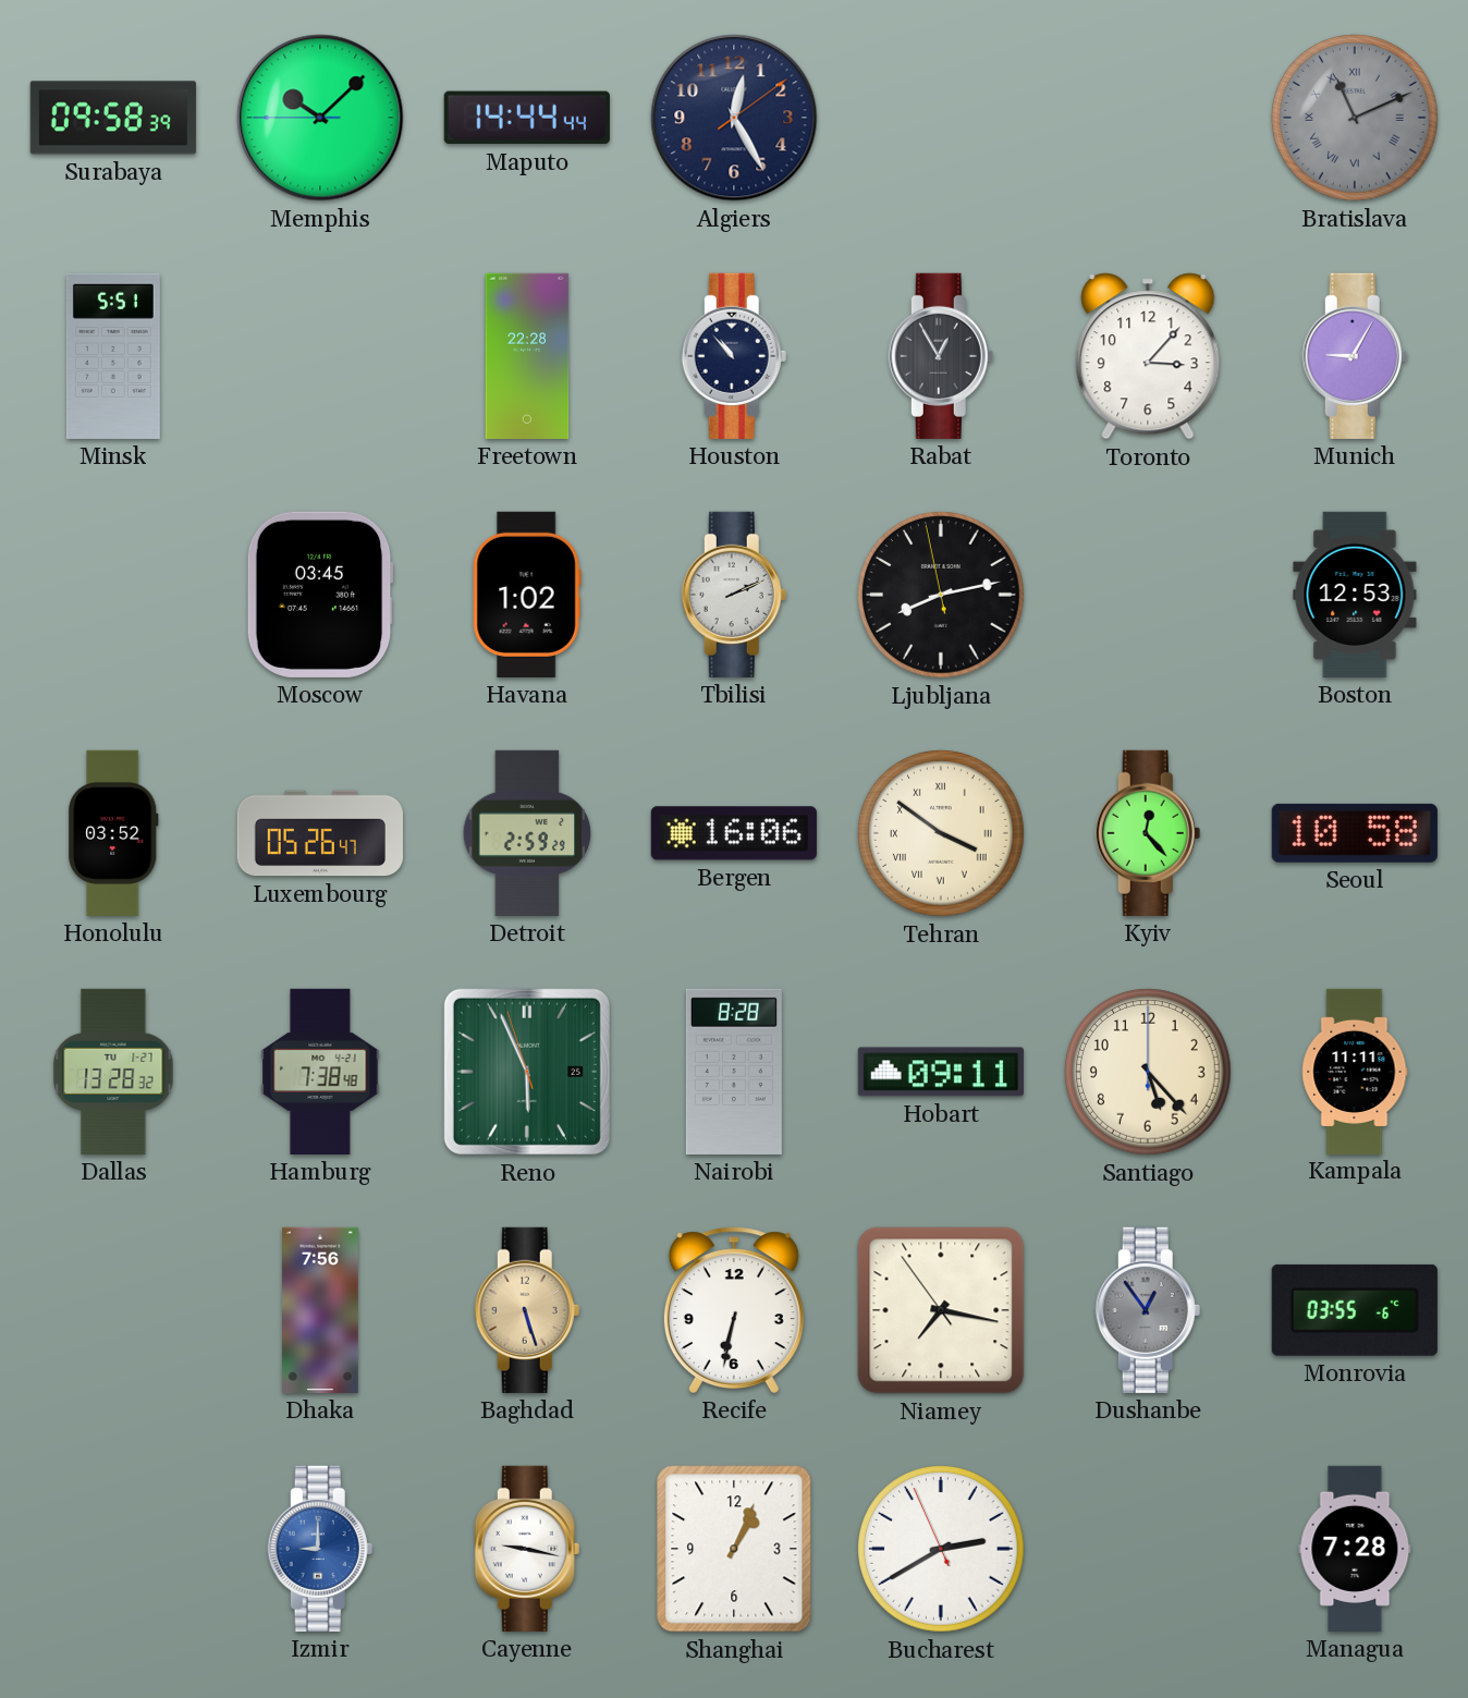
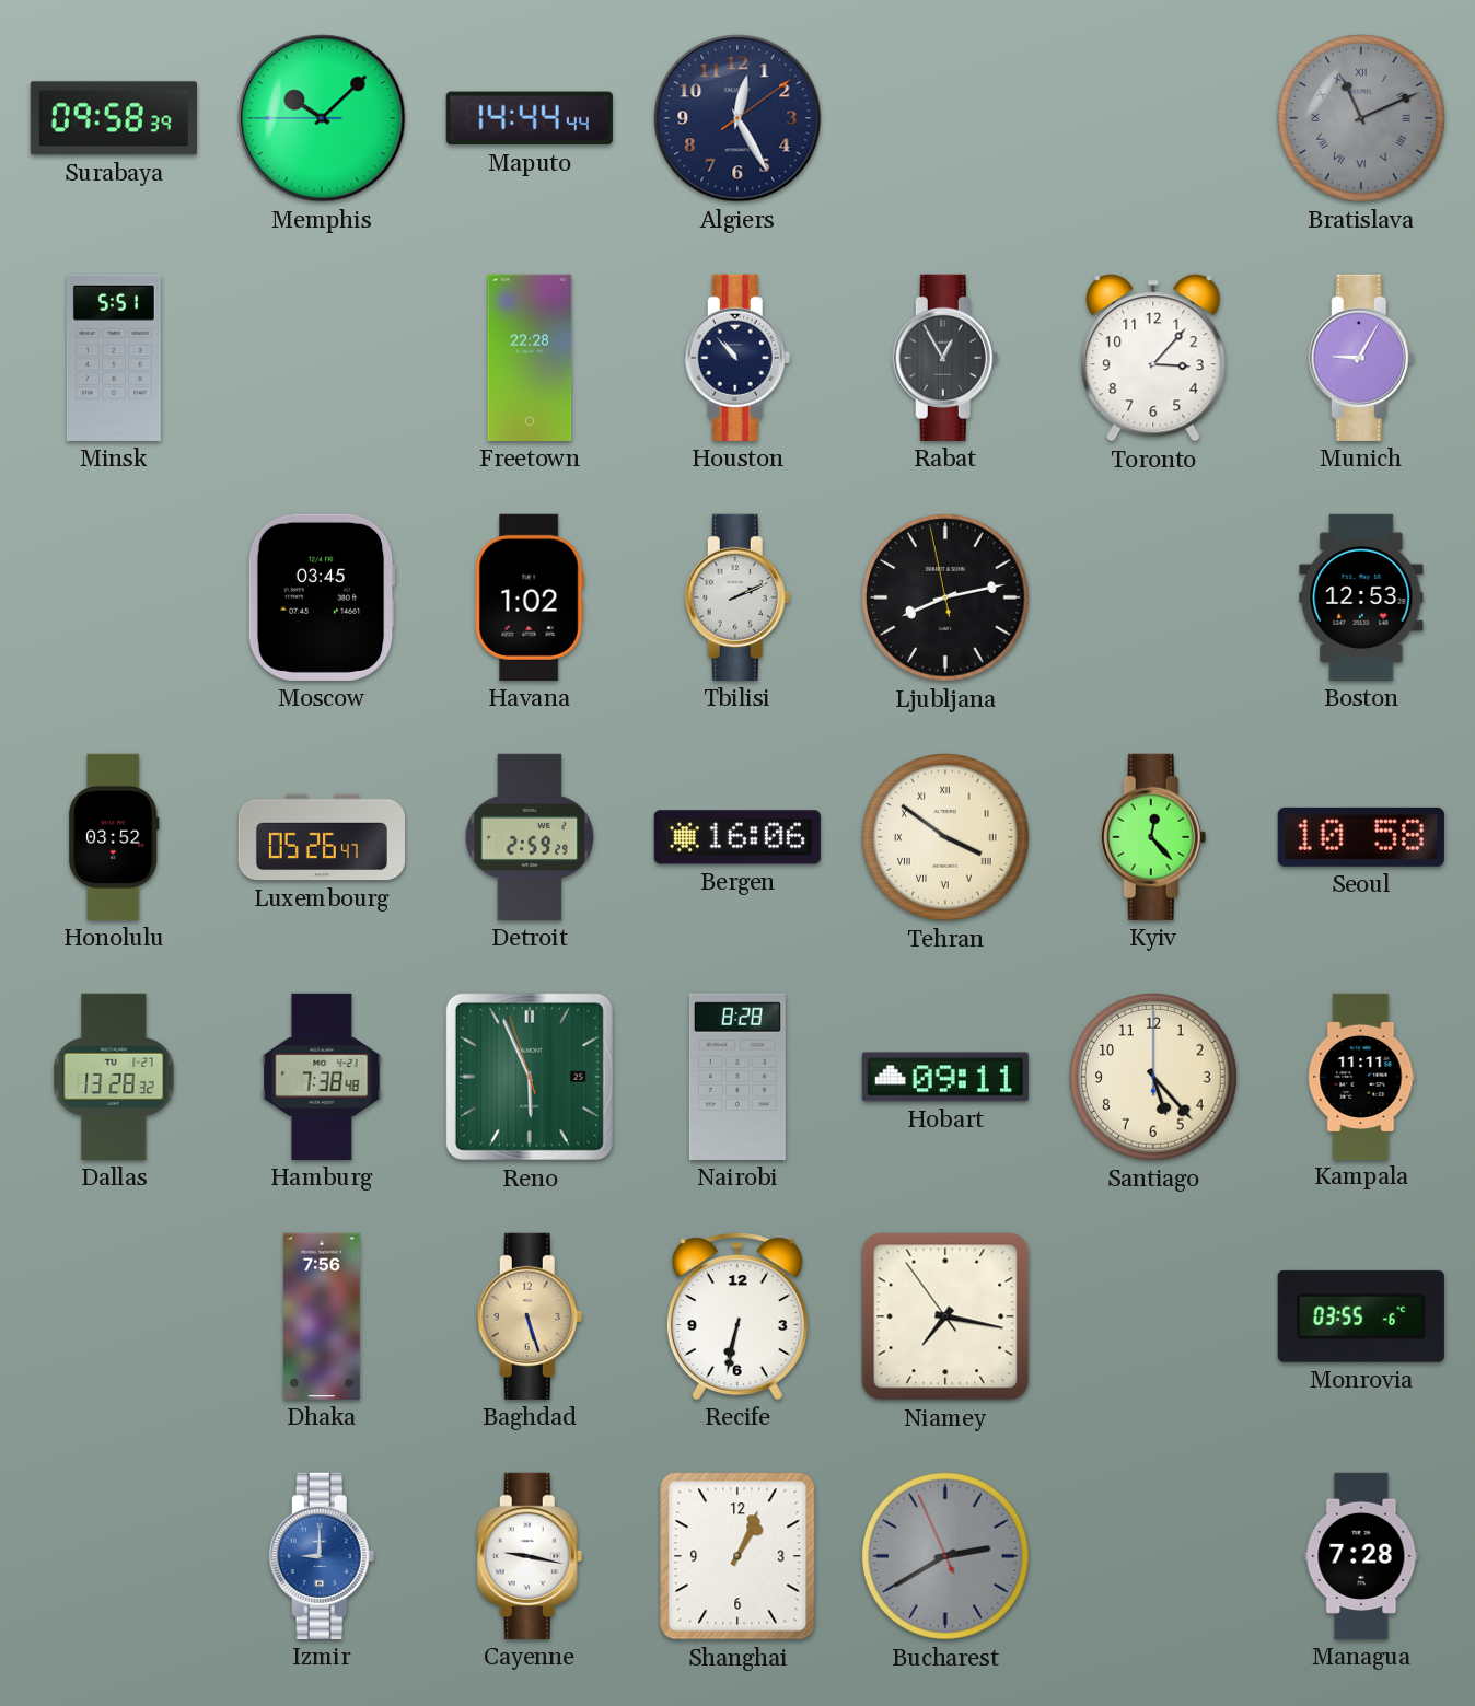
Dushanbe: 12:54 -> none
Bucharest dial: white -> grey
